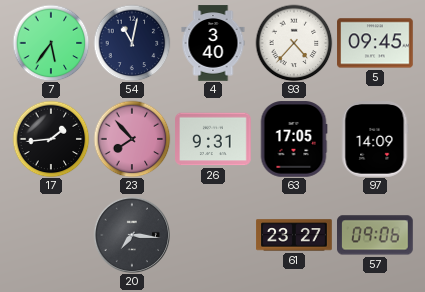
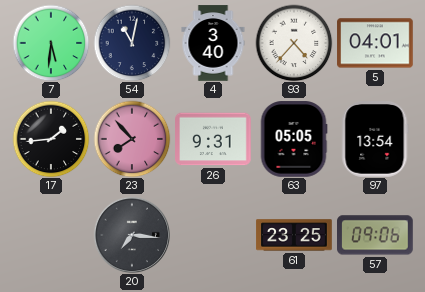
7: 5:36 -> 5:31
5: 09:45 -> 04:01
63: 17:05 -> 05:05
97: 14:09 -> 13:54
61: 23:27 -> 23:25
